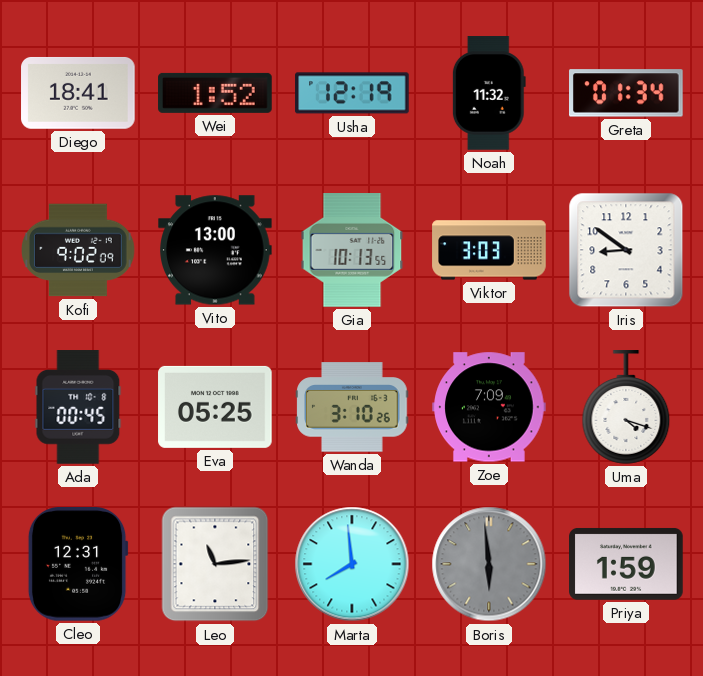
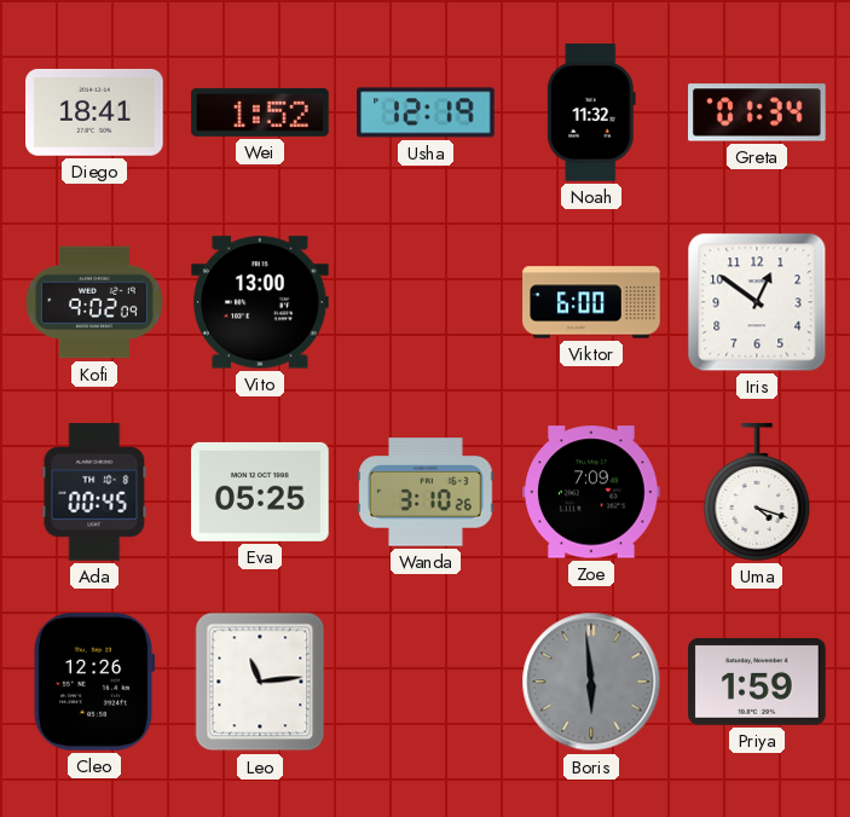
Gia: 10:13 -> none
Viktor: 3:03 -> 6:00
Iris: 8:51 -> 12:51
Cleo: 12:31 -> 12:26
Marta: 7:59 -> none
